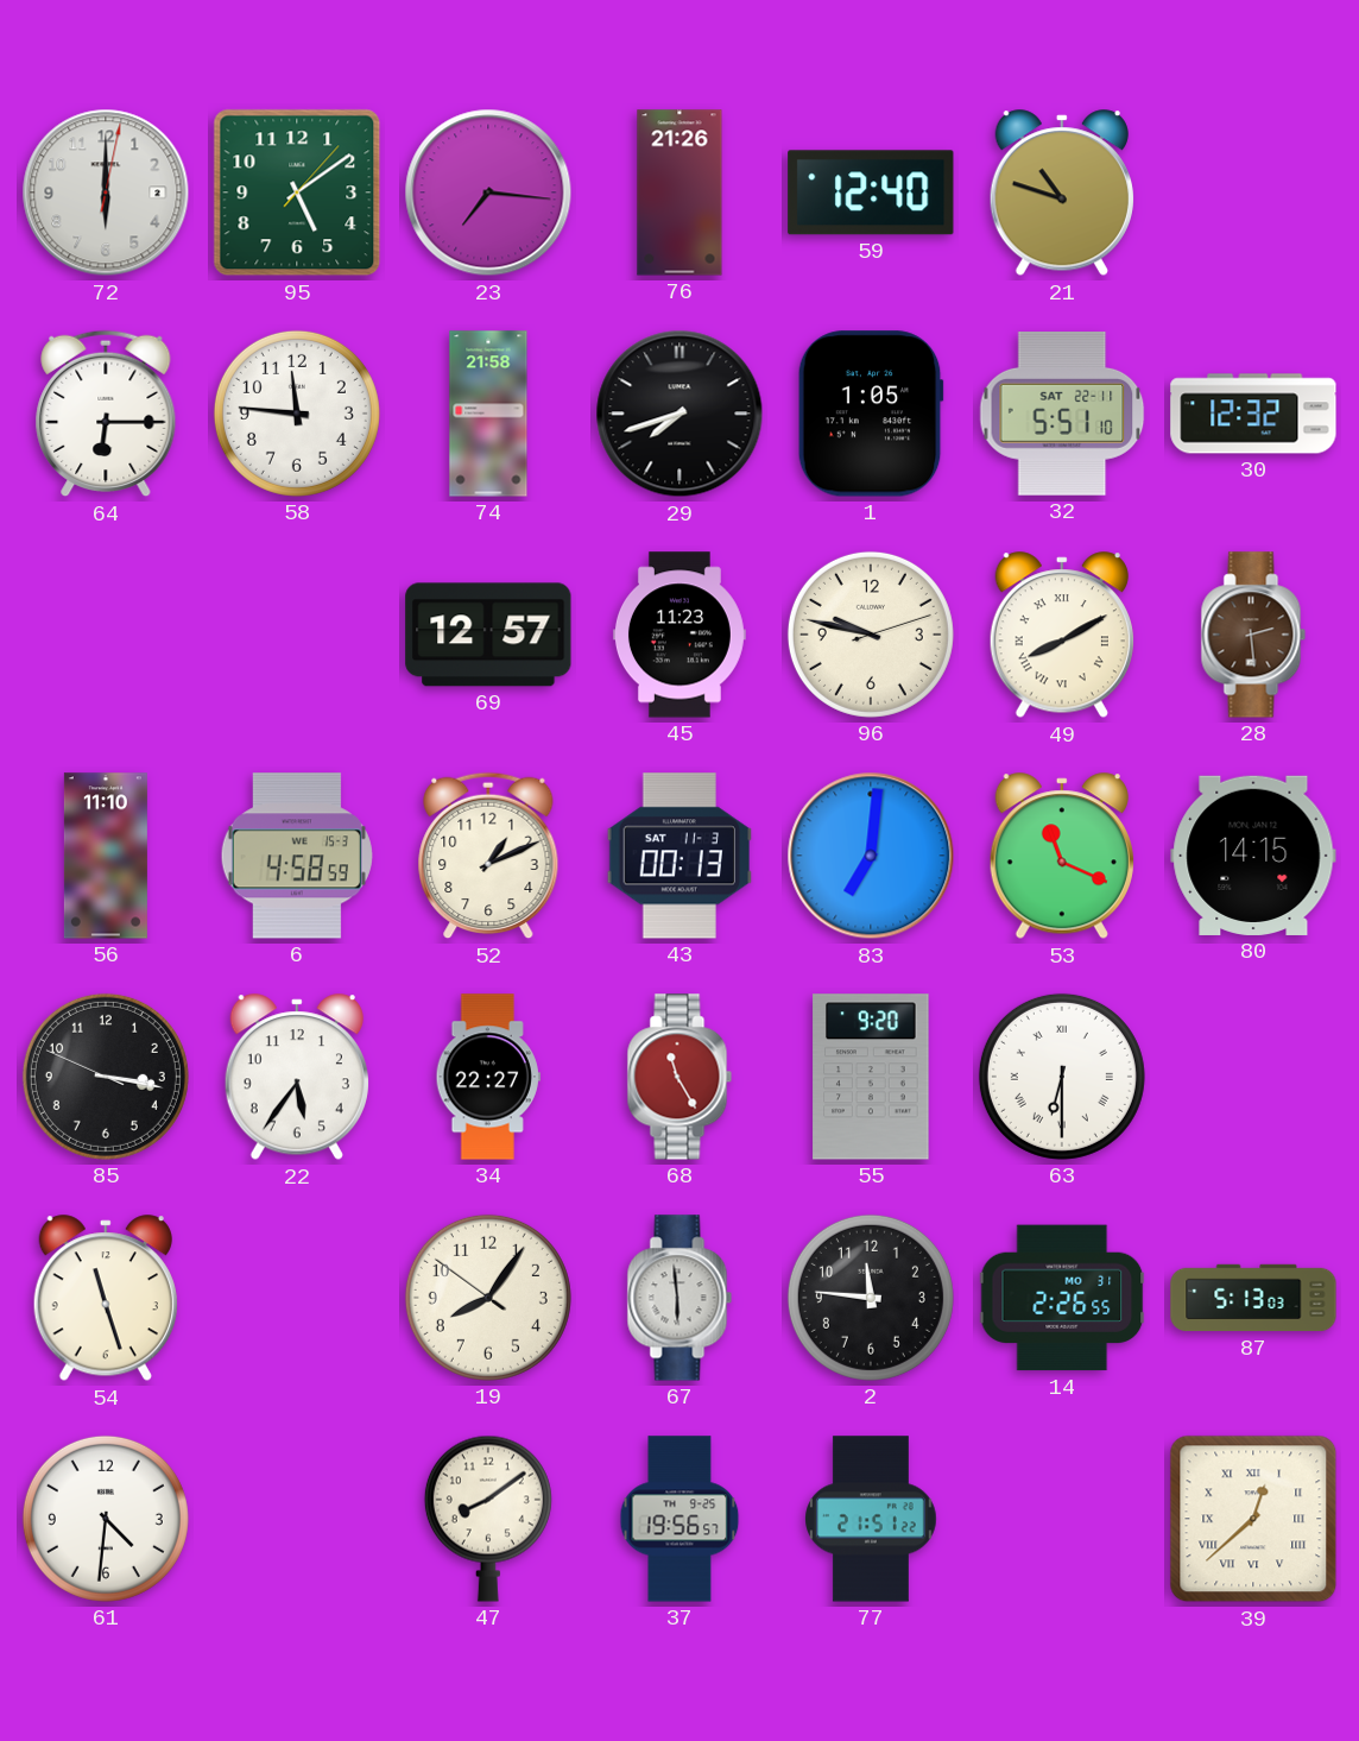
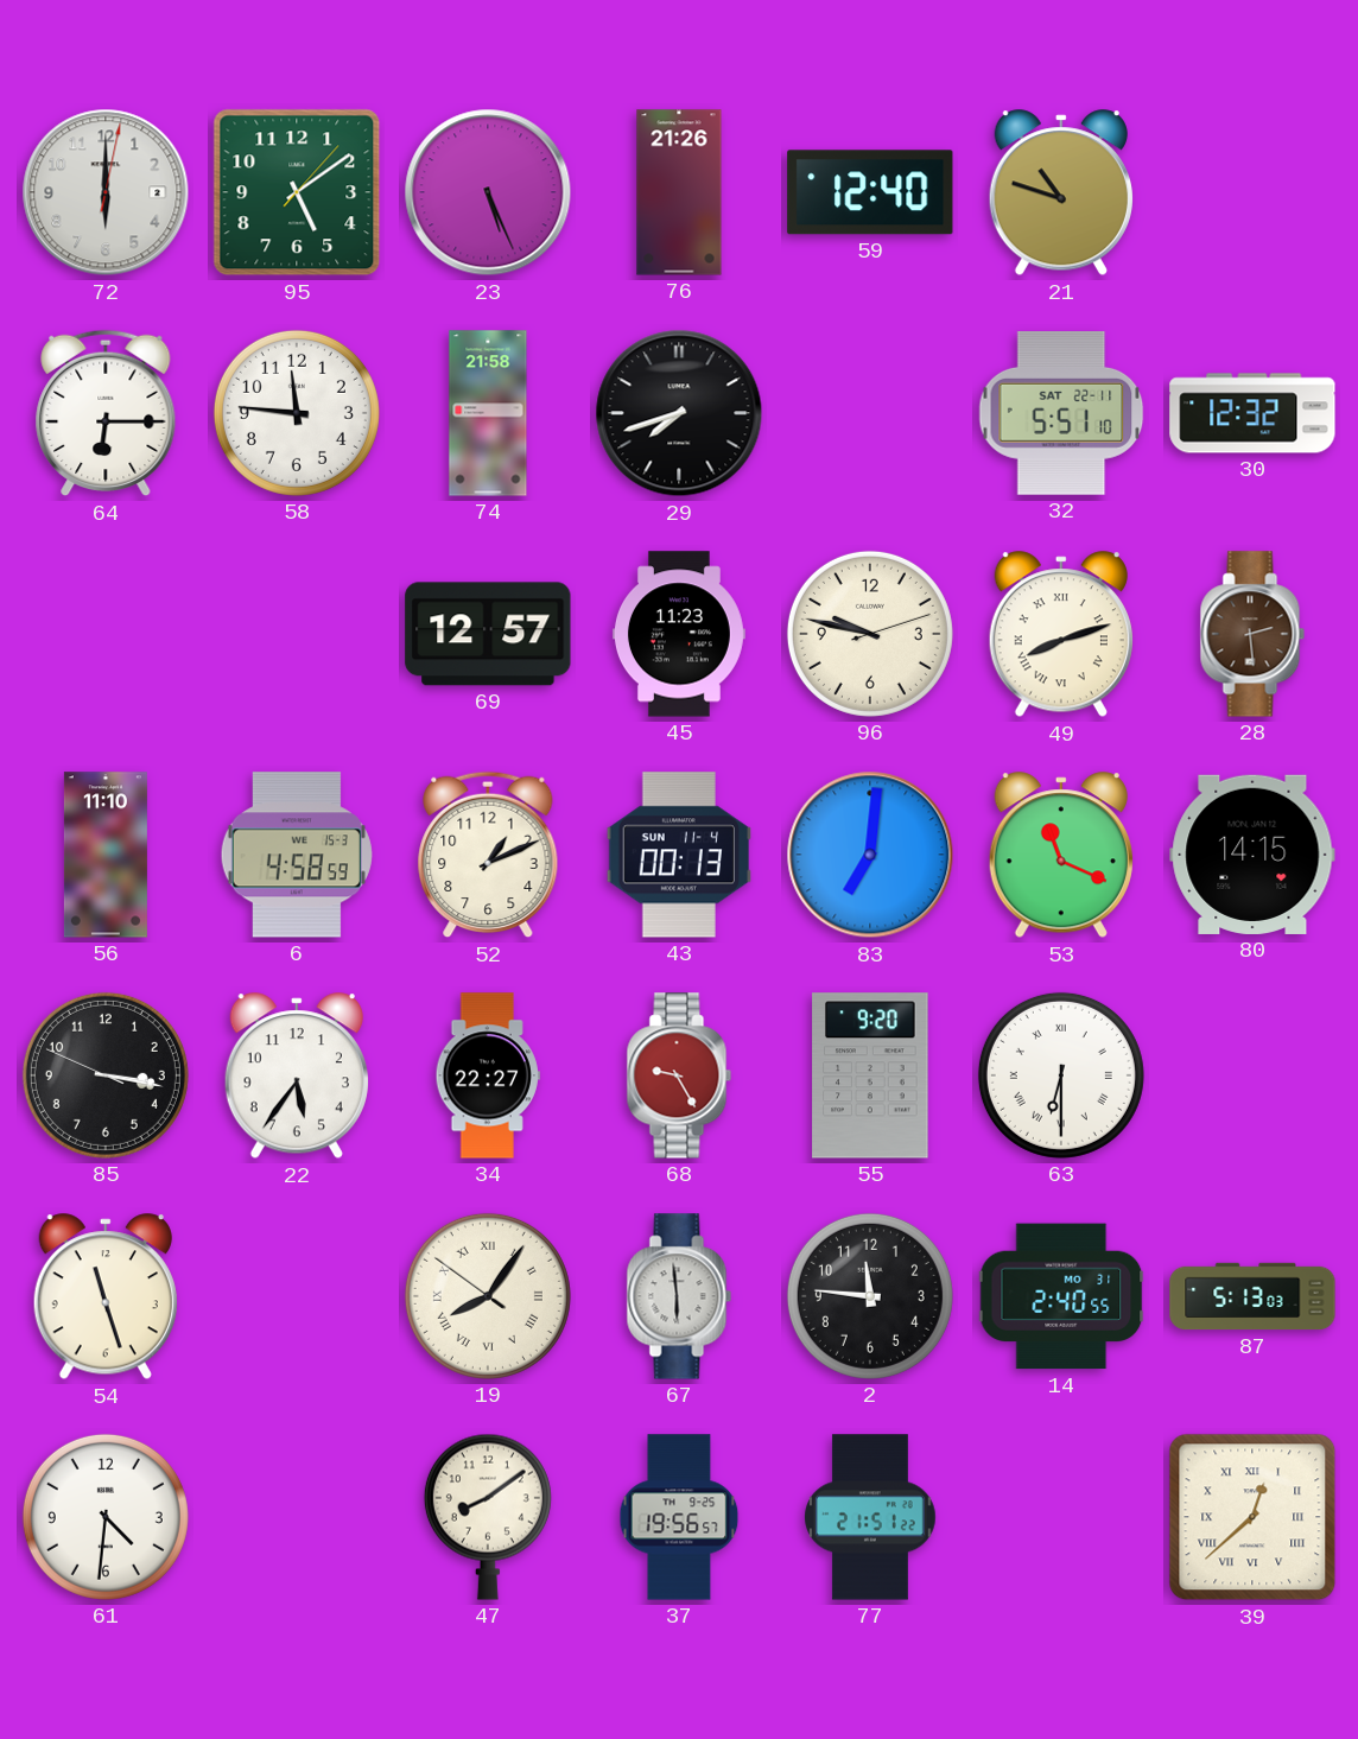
23: 7:16 -> 5:26
1: 1:05 -> none
49: 8:10 -> 8:12
43 date: SAT 11-3 -> SUN 11-4
68: 11:25 -> 9:25
19 numerals: Arabic -> Roman
14: 2:26 -> 2:40
